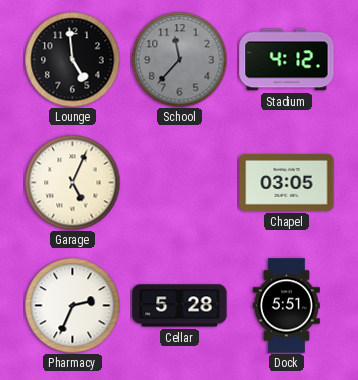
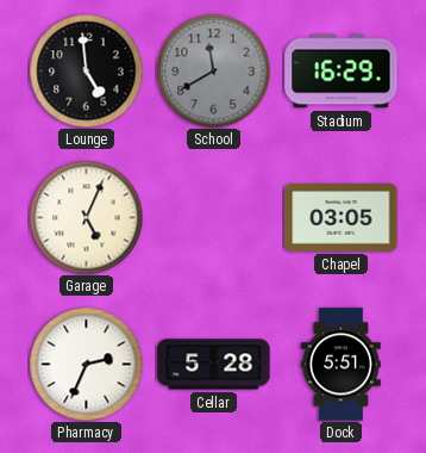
School: 11:37 -> 11:40
Stadium: 4:12 -> 16:29
